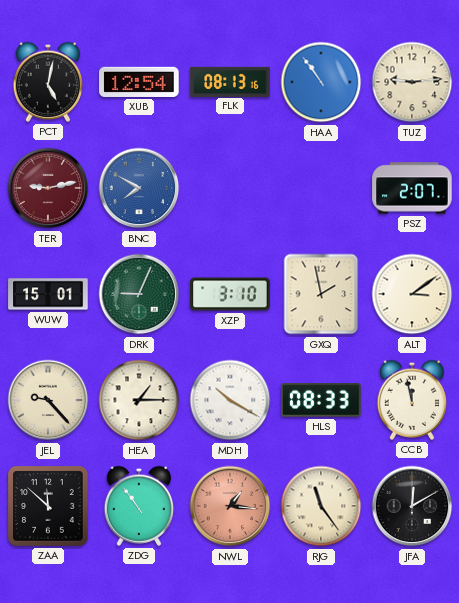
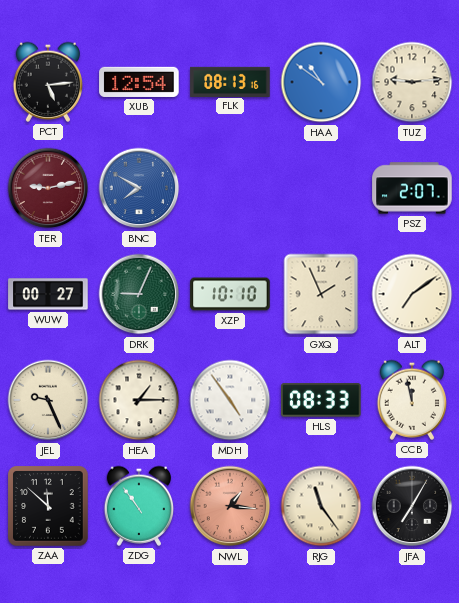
PCT: 5:02 -> 5:14
HAA: 10:54 -> 10:51
WUW: 15:01 -> 00:27
XZP: 3:10 -> 10:10
GXQ: 1:58 -> 1:56
ALT: 3:09 -> 7:09
JEL: 9:23 -> 9:26
MDH: 10:20 -> 4:54
JFA: 12:10 -> 7:05
